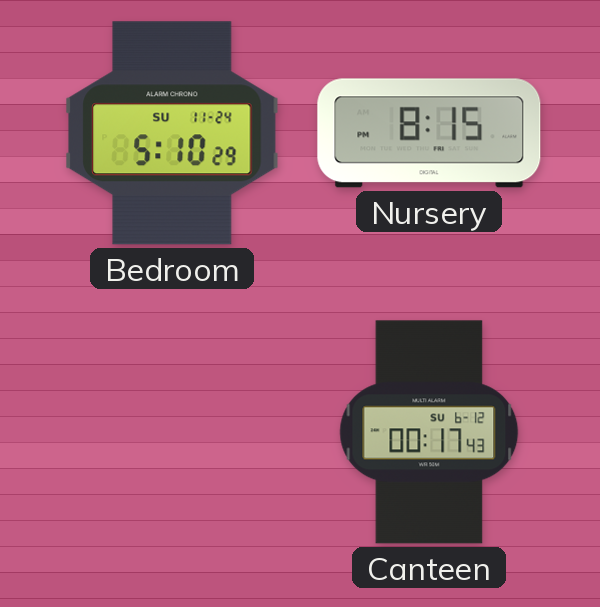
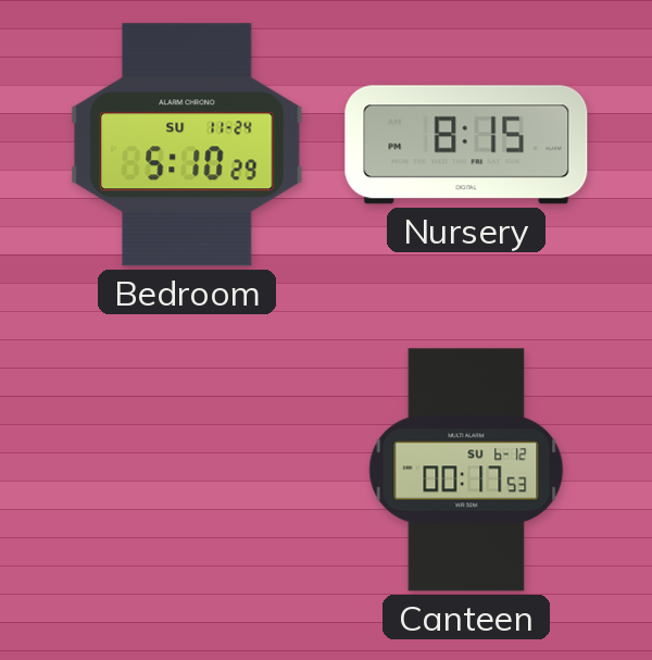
Canteen: 00:17:43 -> 00:17:53
